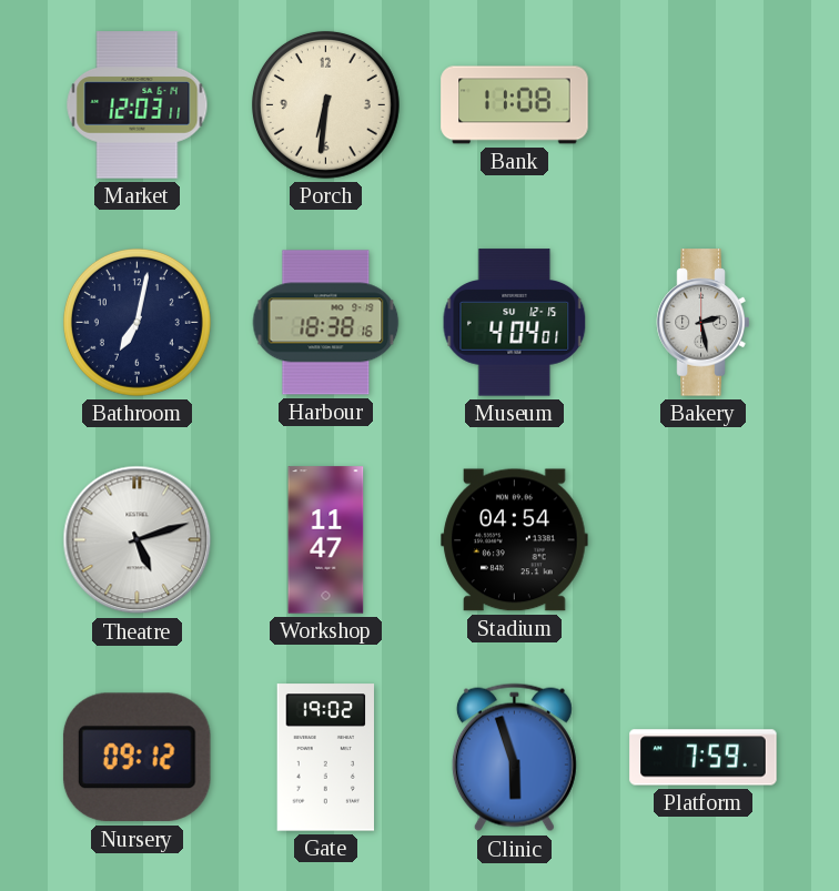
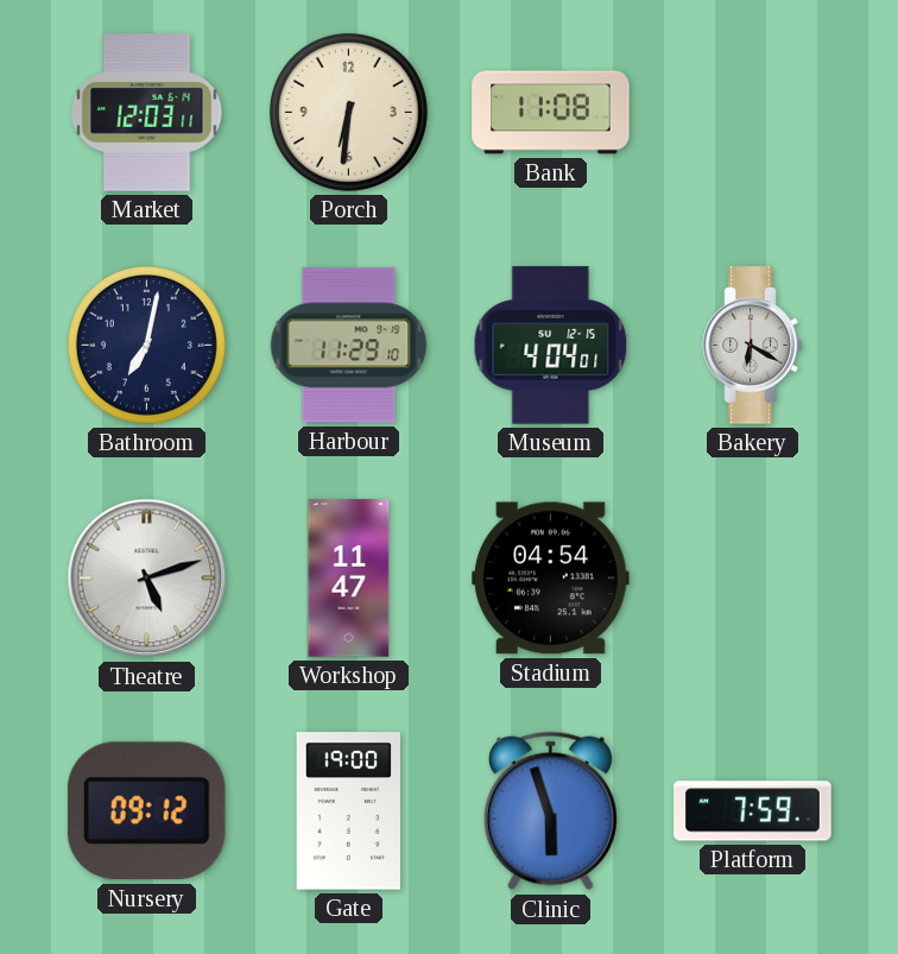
Harbour: 18:38 -> 11:29
Bakery: 2:28 -> 6:20
Gate: 19:02 -> 19:00
